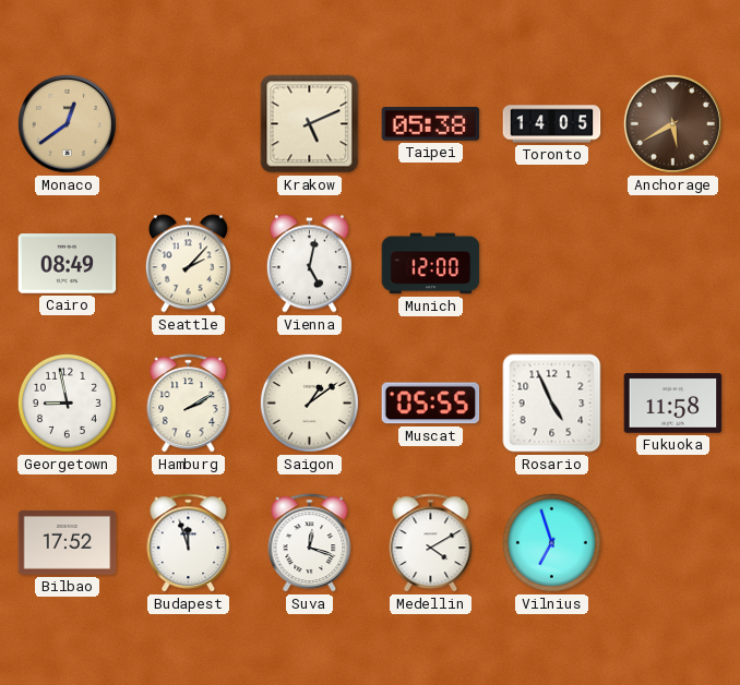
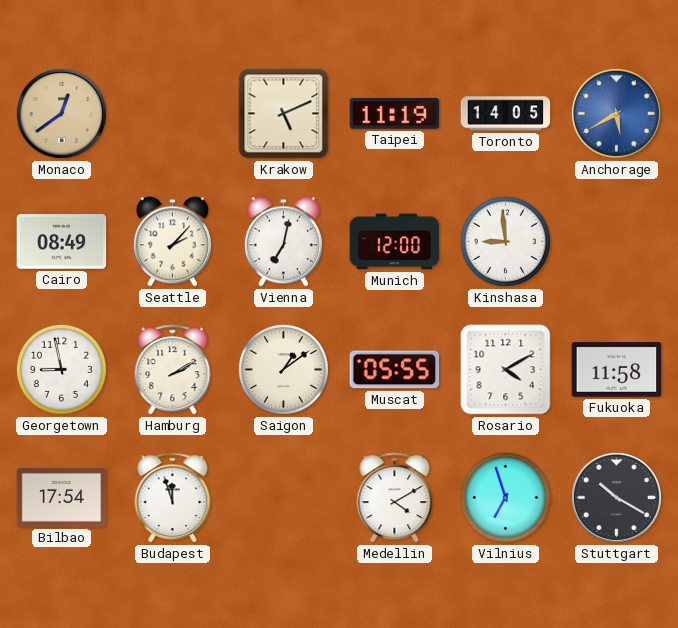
Taipei: 05:38 -> 11:19
Anchorage dial: brown -> blue
Vienna: 5:02 -> 7:02
Kinshasa: none -> 8:59
Rosario: 4:56 -> 4:10
Bilbao: 17:52 -> 17:54
Suva: 12:18 -> none
Stuttgart: none -> 10:20
